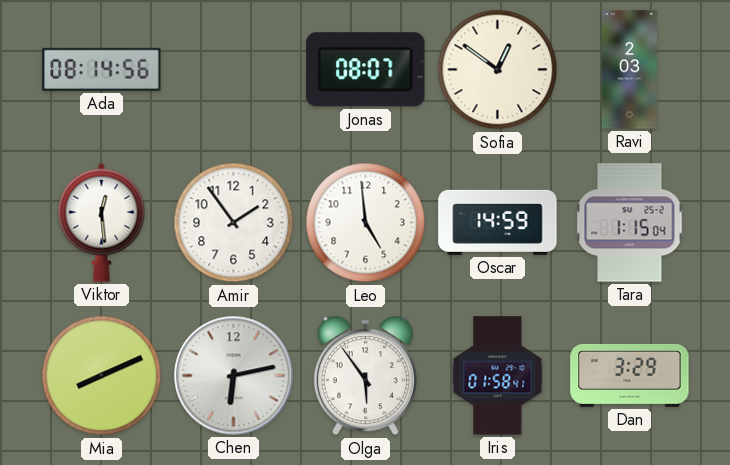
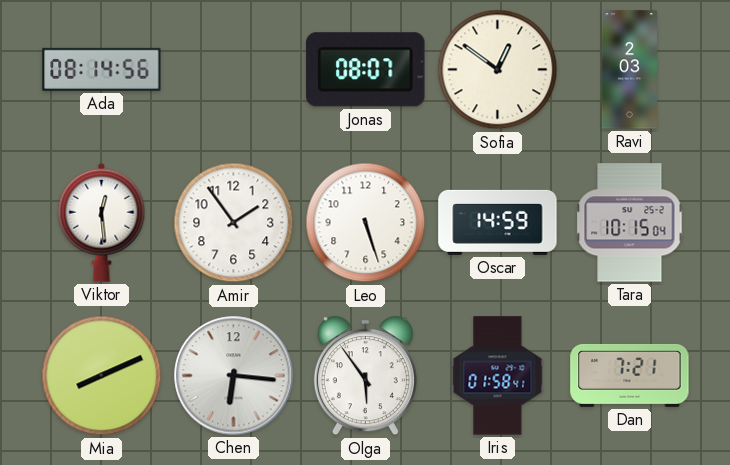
Leo: 4:59 -> 5:27
Tara: 1:15 -> 10:15
Chen: 6:13 -> 6:16
Dan: 3:29 -> 7:21
